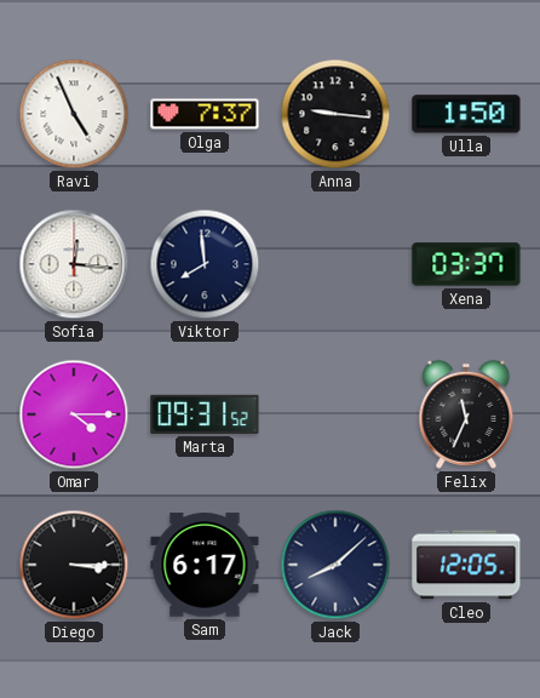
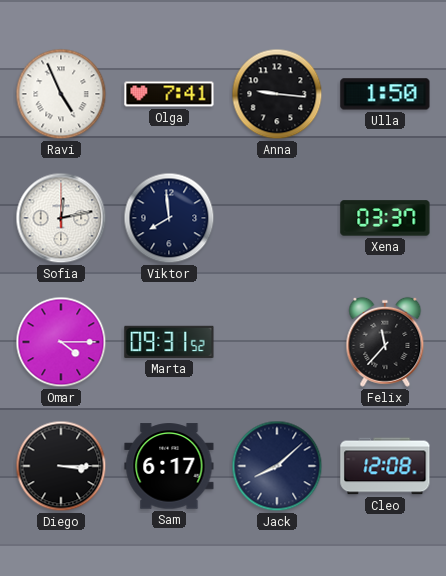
Olga: 7:37 -> 7:41
Sofia: 12:16 -> 12:13
Felix: 11:34 -> 11:37
Cleo: 12:05 -> 12:08
